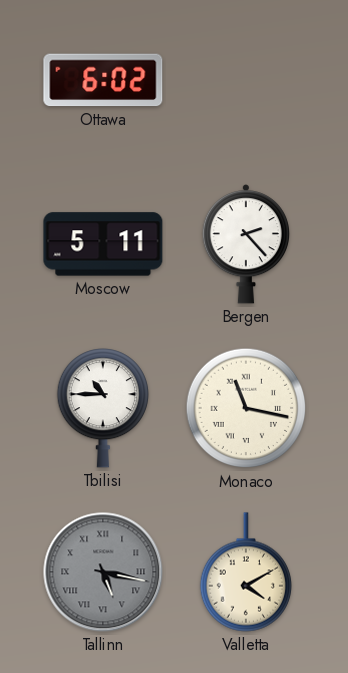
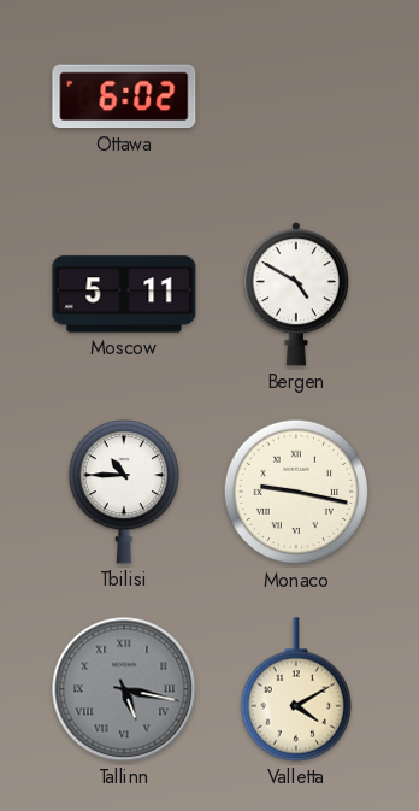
Bergen: 2:23 -> 4:50
Monaco: 11:17 -> 9:17
